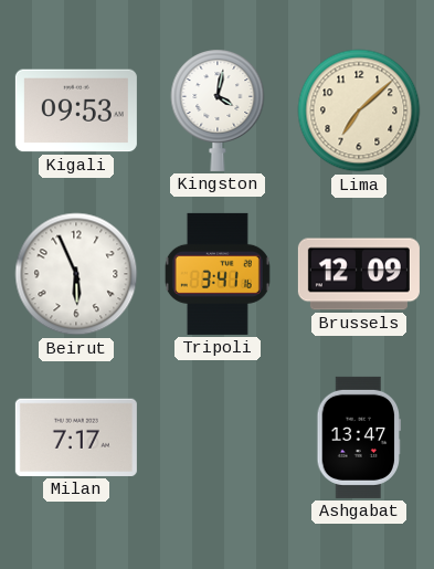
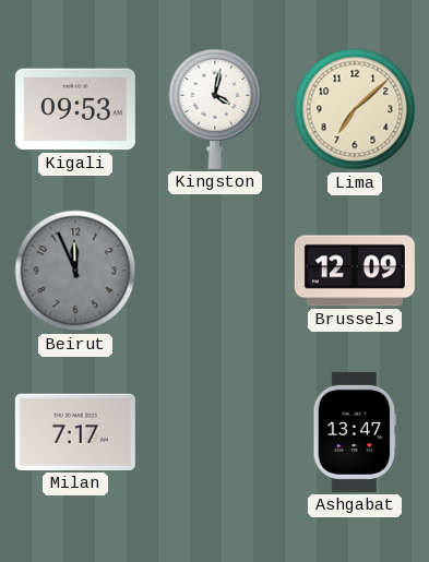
Beirut: 5:56 -> 11:56
Beirut dial: white -> grey
Tripoli: 3:41 -> none
